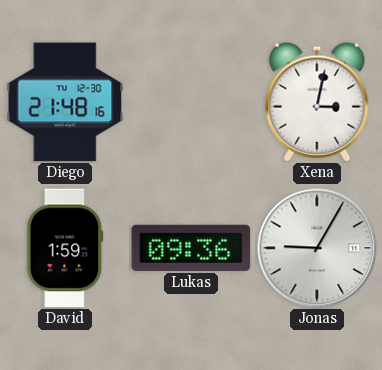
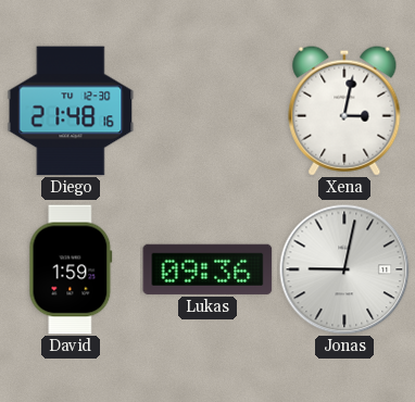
Jonas: 9:05 -> 9:02
